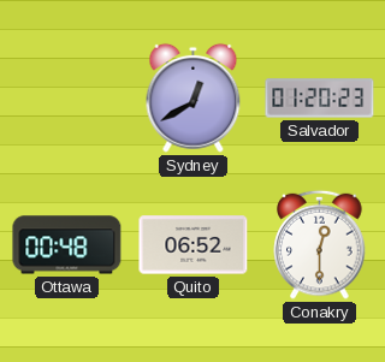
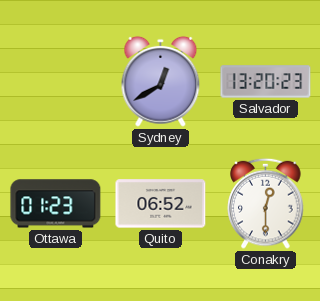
Salvador: 01:20 -> 13:20
Ottawa: 00:48 -> 01:23
